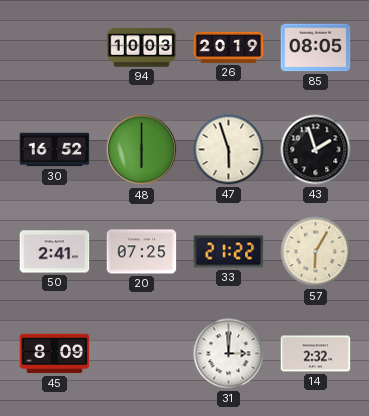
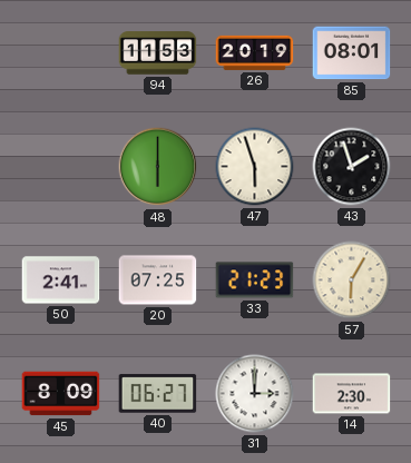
94: 10:03 -> 11:53
85: 08:05 -> 08:01
30: 16:52 -> none
33: 21:22 -> 21:23
40: none -> 06:27
14: 2:32 -> 2:30
